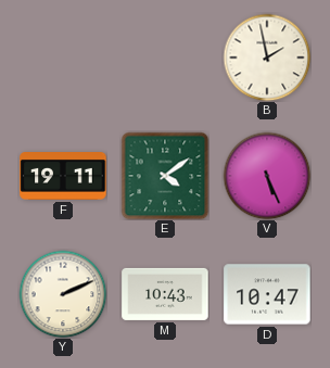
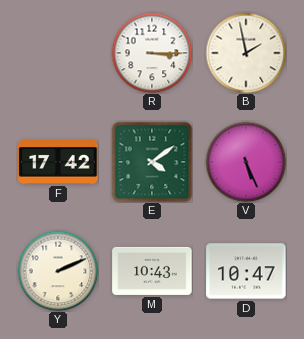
R: none -> 3:15
F: 19:11 -> 17:42
